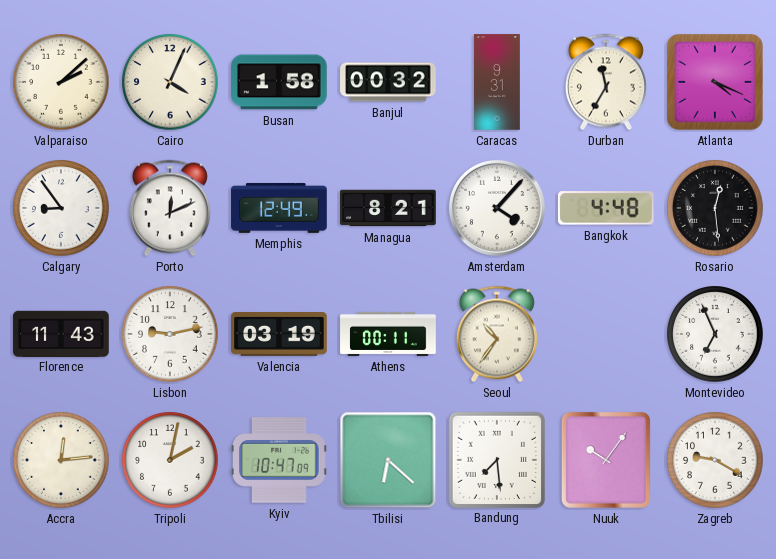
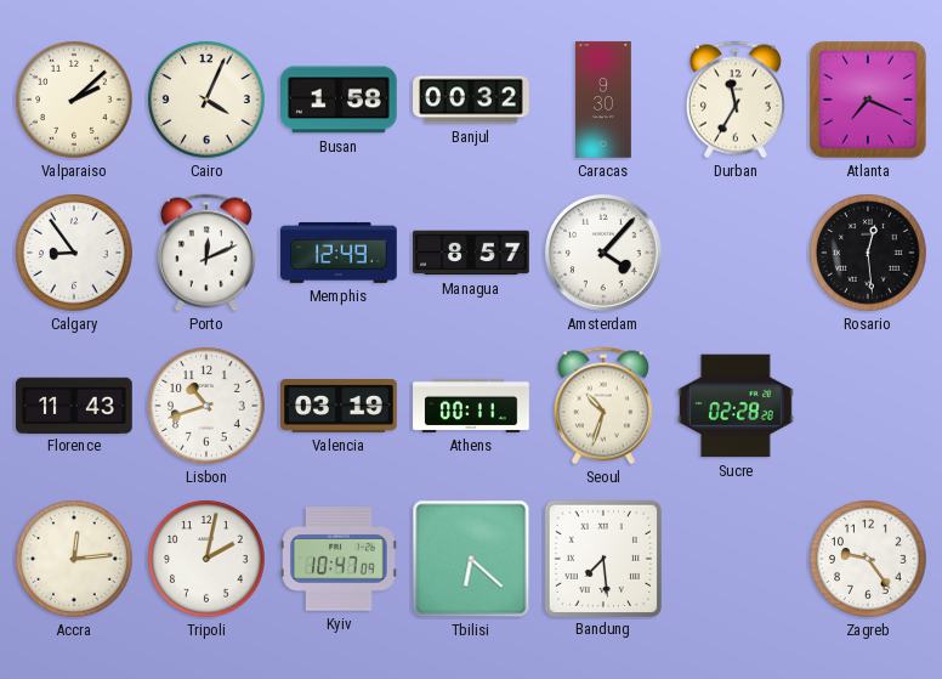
Caracas: 9:31 -> 9:30
Atlanta: 4:19 -> 7:19
Managua: 8:21 -> 8:57
Bangkok: 4:48 -> none
Lisbon: 9:13 -> 10:42
Seoul: 10:36 -> 10:33
Sucre: none -> 02:28
Montevideo: 6:56 -> none
Nuuk: 10:06 -> none
Zagreb: 9:20 -> 9:24
